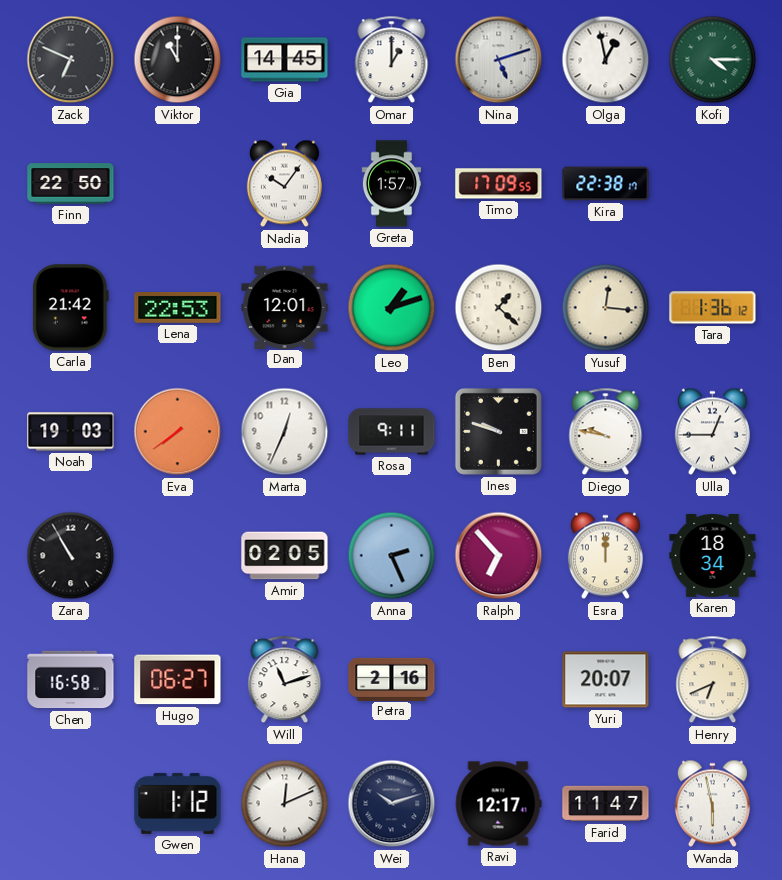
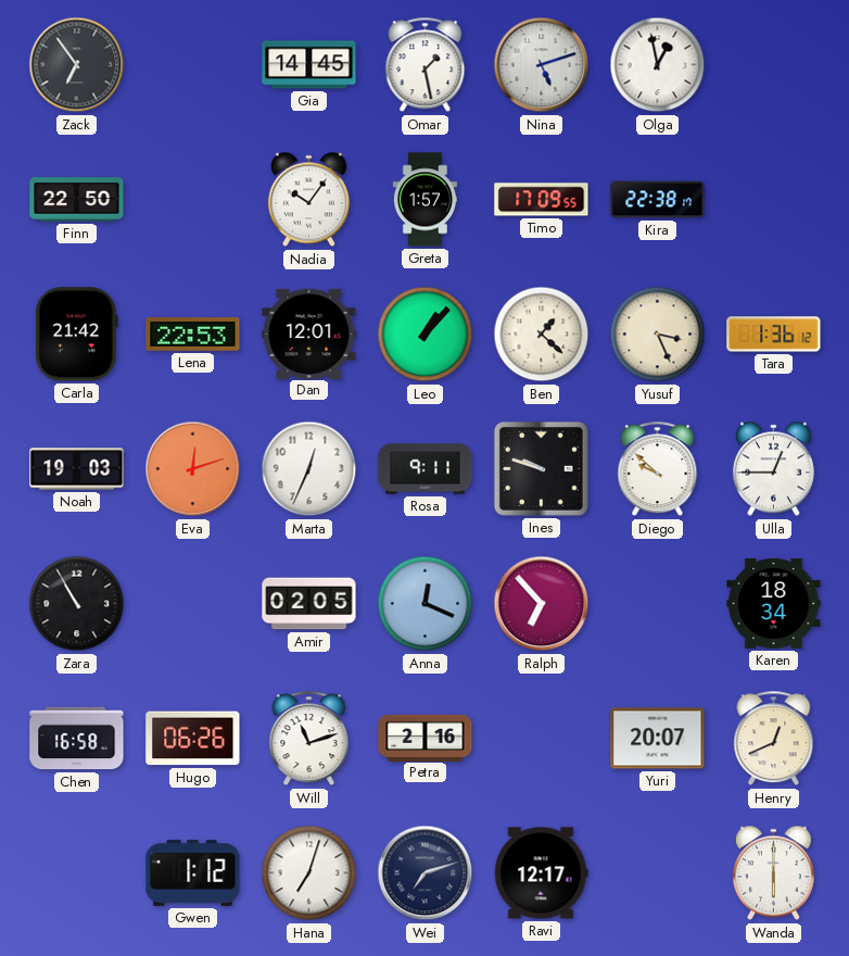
Zack: 6:49 -> 6:54
Viktor: 11:00 -> none
Omar: 1:00 -> 1:28
Kofi: 4:15 -> none
Leo: 1:12 -> 1:07
Yusuf: 12:16 -> 3:26
Eva: 7:39 -> 12:12
Diego: 9:47 -> 9:52
Anna: 2:26 -> 12:19
Esra: 12:00 -> none
Hugo: 06:27 -> 06:26
Henry: 6:41 -> 12:41
Hana: 12:11 -> 7:03
Wei: 10:12 -> 7:12
Farid: 11:47 -> none
Wanda: 5:58 -> 6:00
